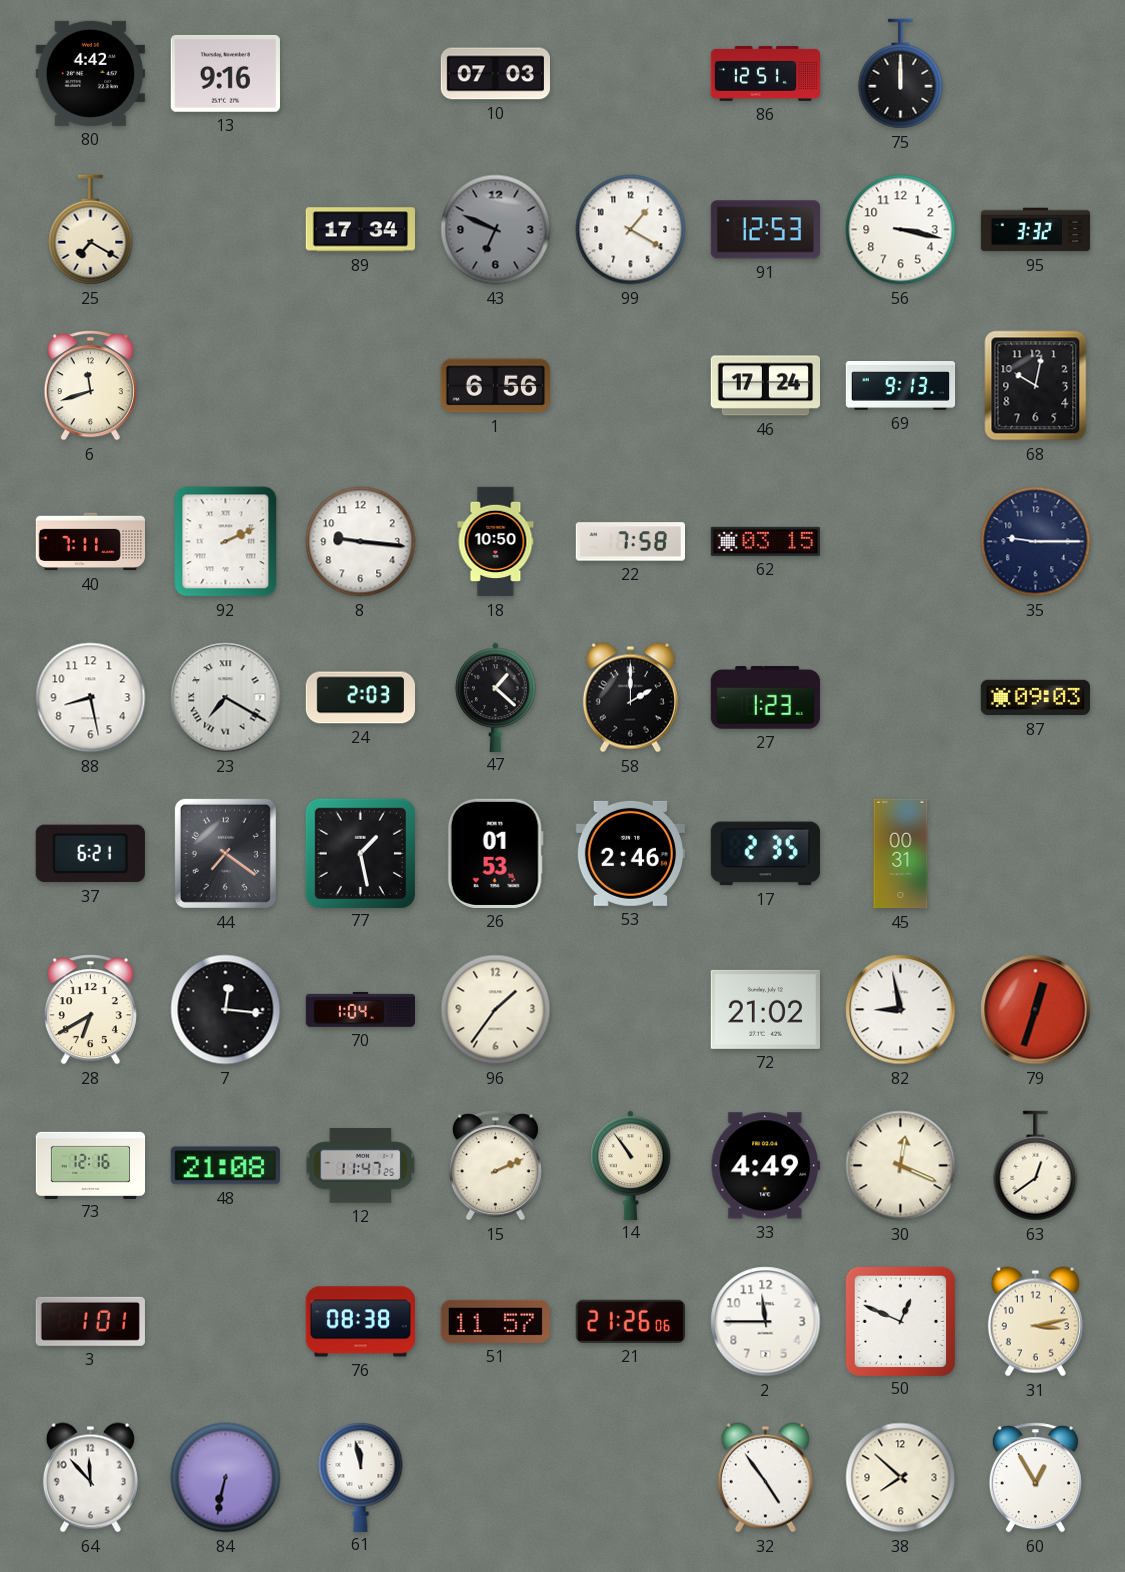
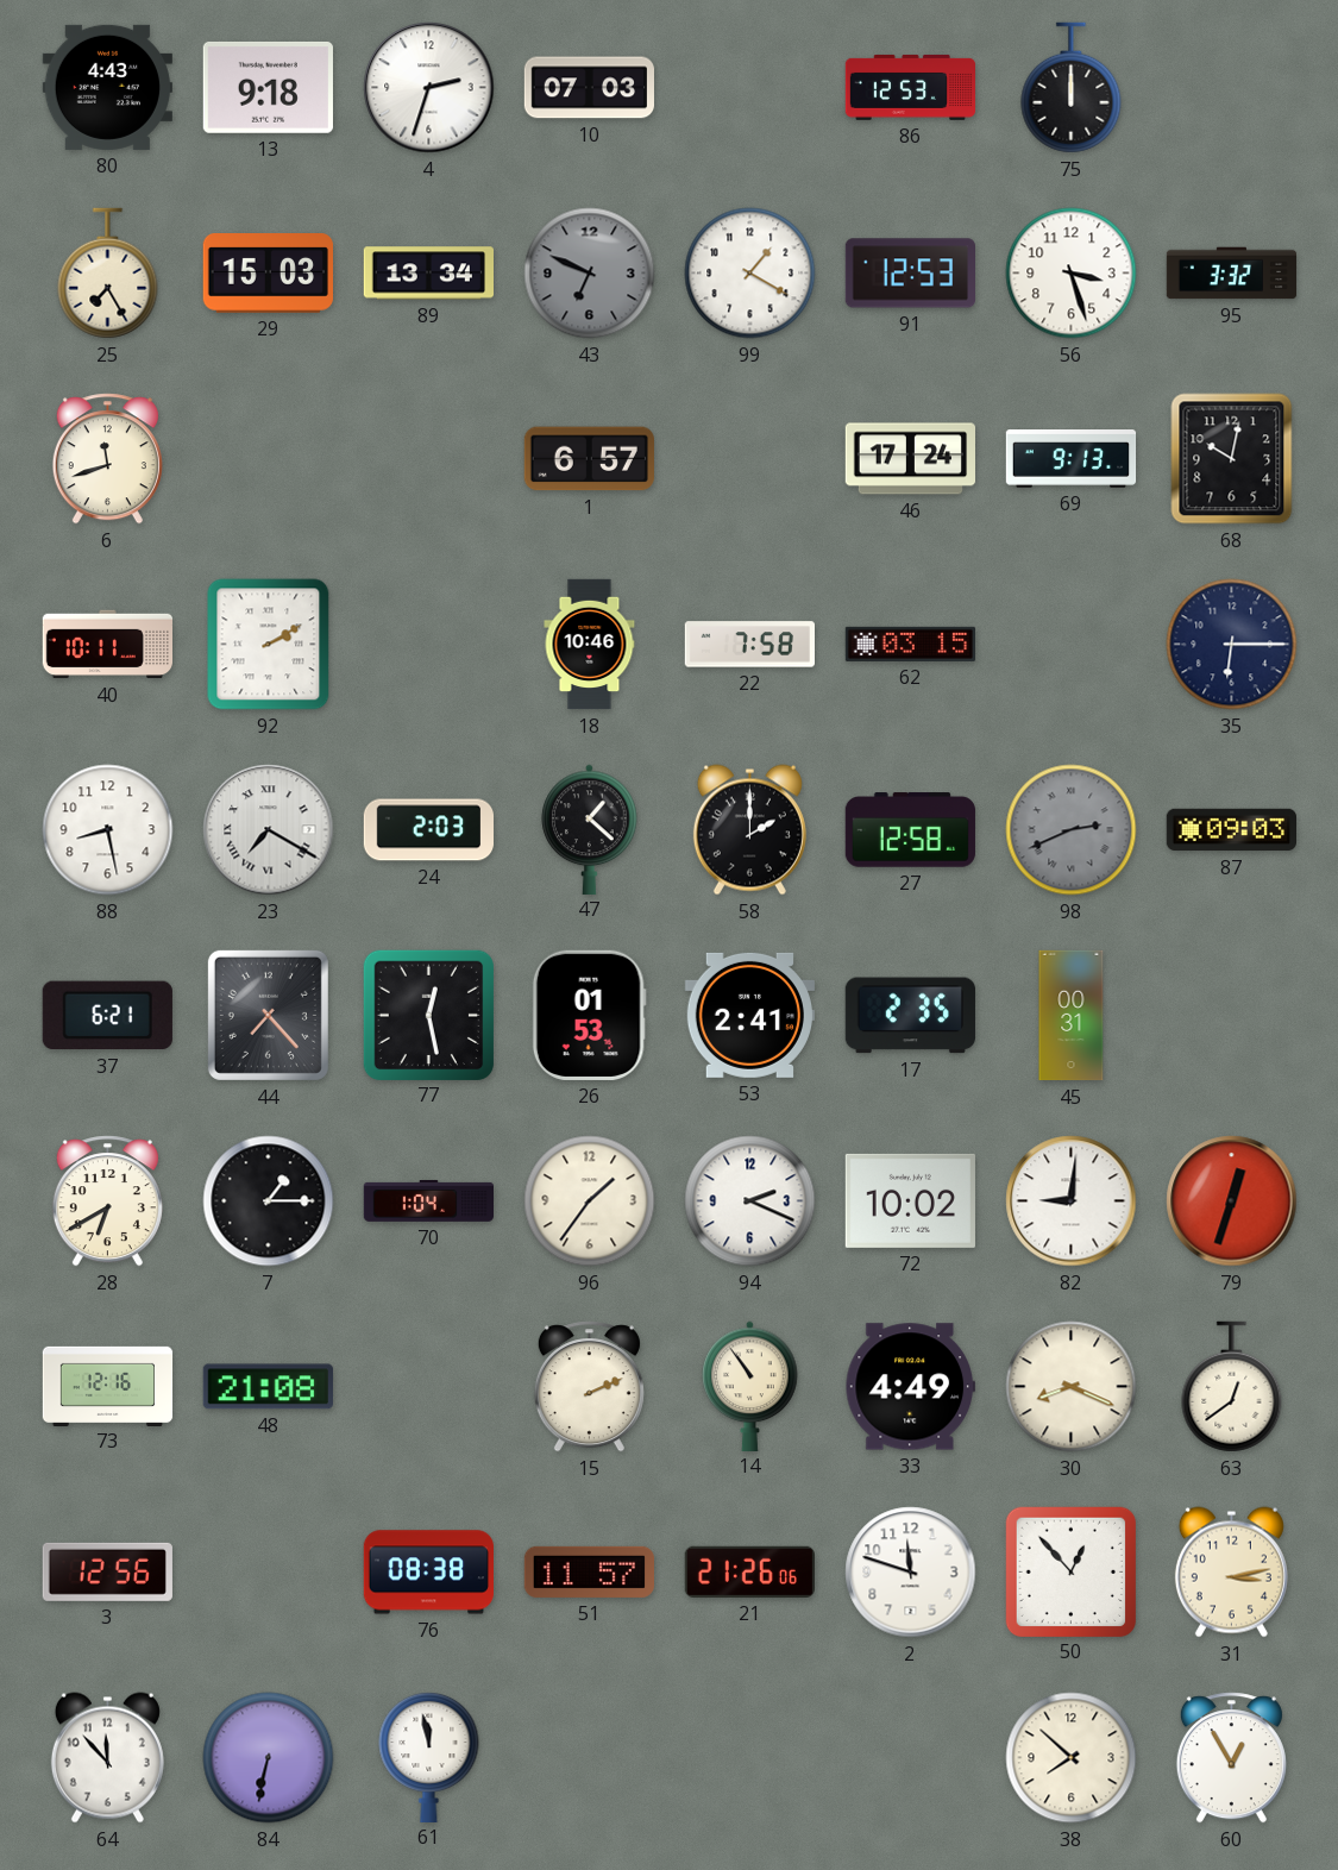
80: 4:42 -> 4:43
13: 9:16 -> 9:18
4: none -> 2:33
86: 12:51 -> 12:53
25: 7:20 -> 7:25
29: none -> 15:03
89: 17:34 -> 13:34
56: 3:17 -> 3:27
1: 6:56 -> 6:57
40: 7:11 -> 10:11
92: 2:11 -> 2:10
8: 9:16 -> none
18: 10:50 -> 10:46
35: 9:15 -> 6:15
27: 1:23 -> 12:58
98: none -> 2:41
44: 7:21 -> 7:23
77: 1:28 -> 12:28
53: 2:46 -> 2:41
7: 12:16 -> 1:15
94: none -> 2:19
72: 21:02 -> 10:02
82: 8:58 -> 9:01
12: 11:47 -> none
30: 12:19 -> 8:19
3: 1:01 -> 12:56
2: 11:45 -> 11:48
50: 12:49 -> 12:53
32: 4:54 -> none
